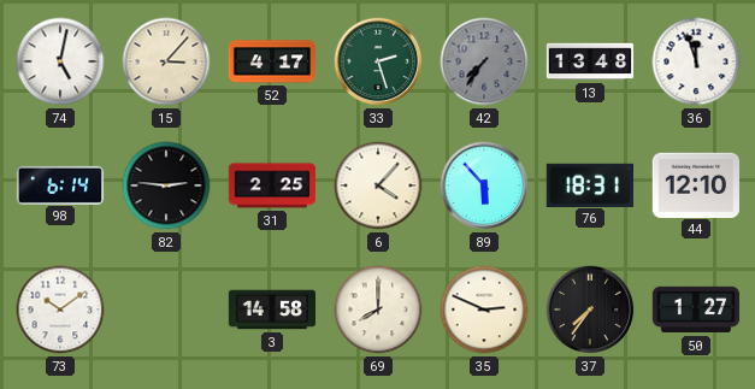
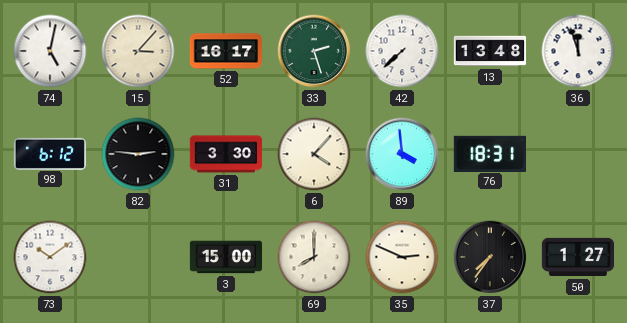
52: 4:17 -> 16:17
42: 7:36 -> 7:38
42 dial: grey -> white
98: 6:14 -> 6:12
31: 2:25 -> 3:30
89: 5:53 -> 3:59
44: 12:10 -> none
3: 14:58 -> 15:00
